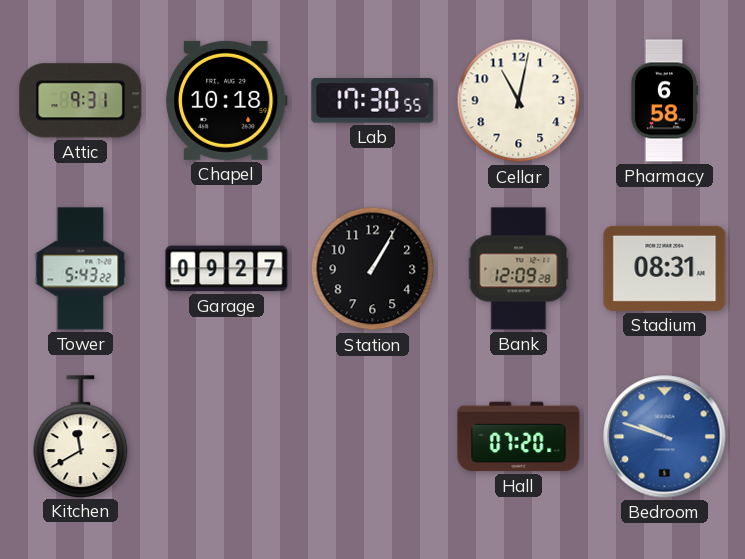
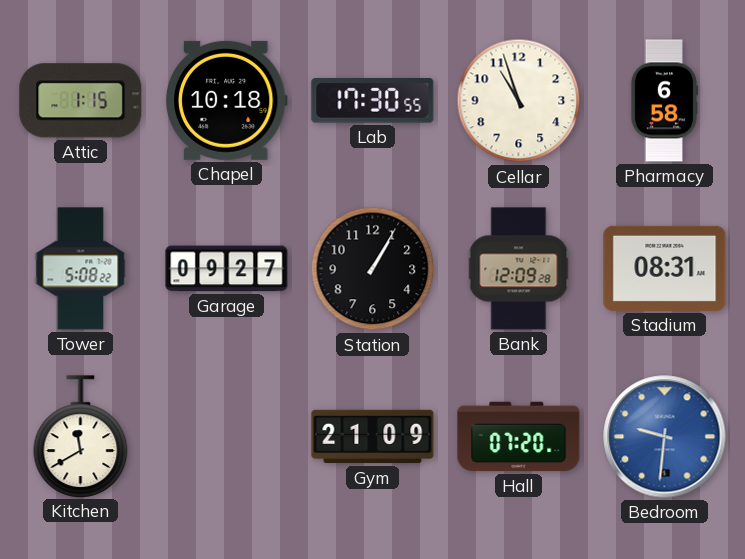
Attic: 9:31 -> 1:15
Cellar: 11:02 -> 10:57
Tower: 5:43 -> 5:08
Gym: none -> 21:09
Bedroom: 9:48 -> 9:31
